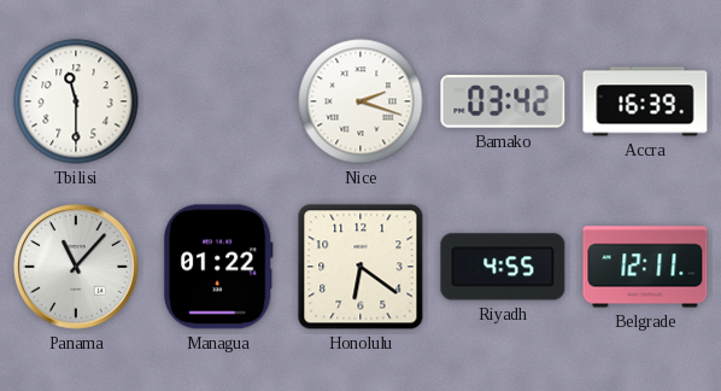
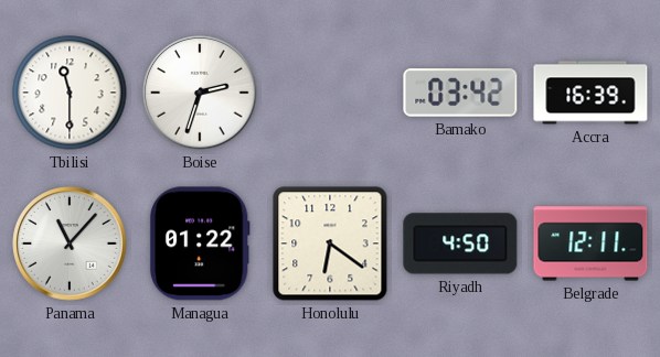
Boise: none -> 2:33
Nice: 2:18 -> none
Riyadh: 4:55 -> 4:50
